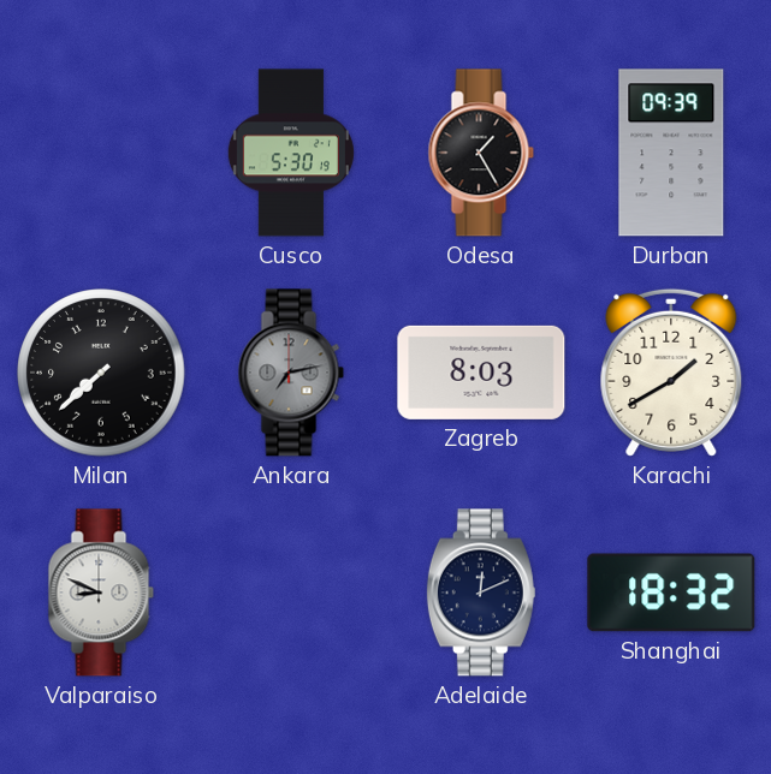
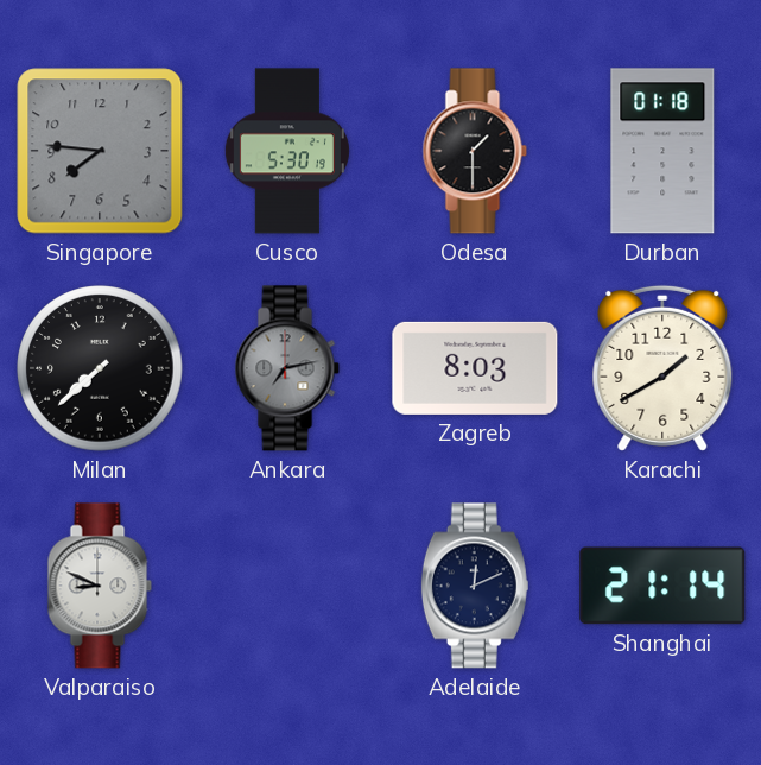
Singapore: none -> 7:46
Odesa: 1:25 -> 1:30
Durban: 09:39 -> 01:18
Shanghai: 18:32 -> 21:14
